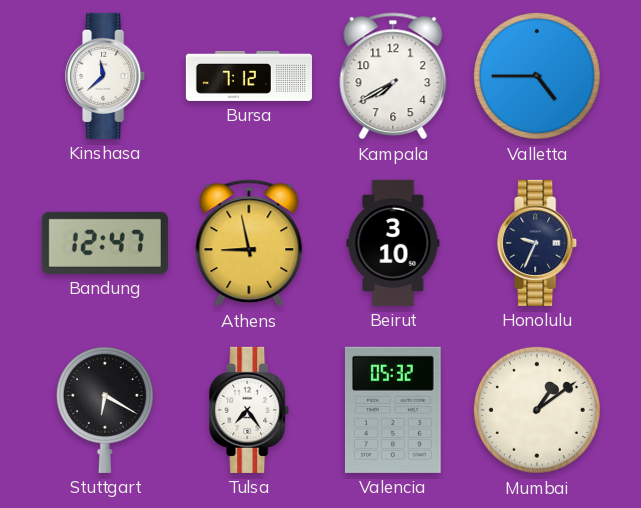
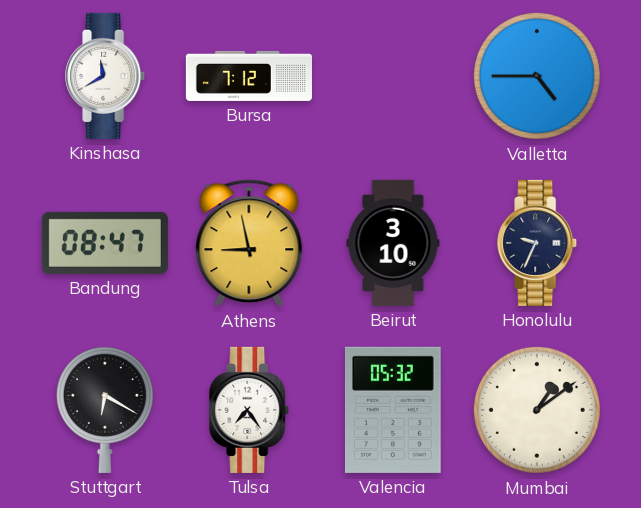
Kinshasa: 11:38 -> 11:40
Kampala: 7:40 -> none
Bandung: 12:47 -> 08:47
